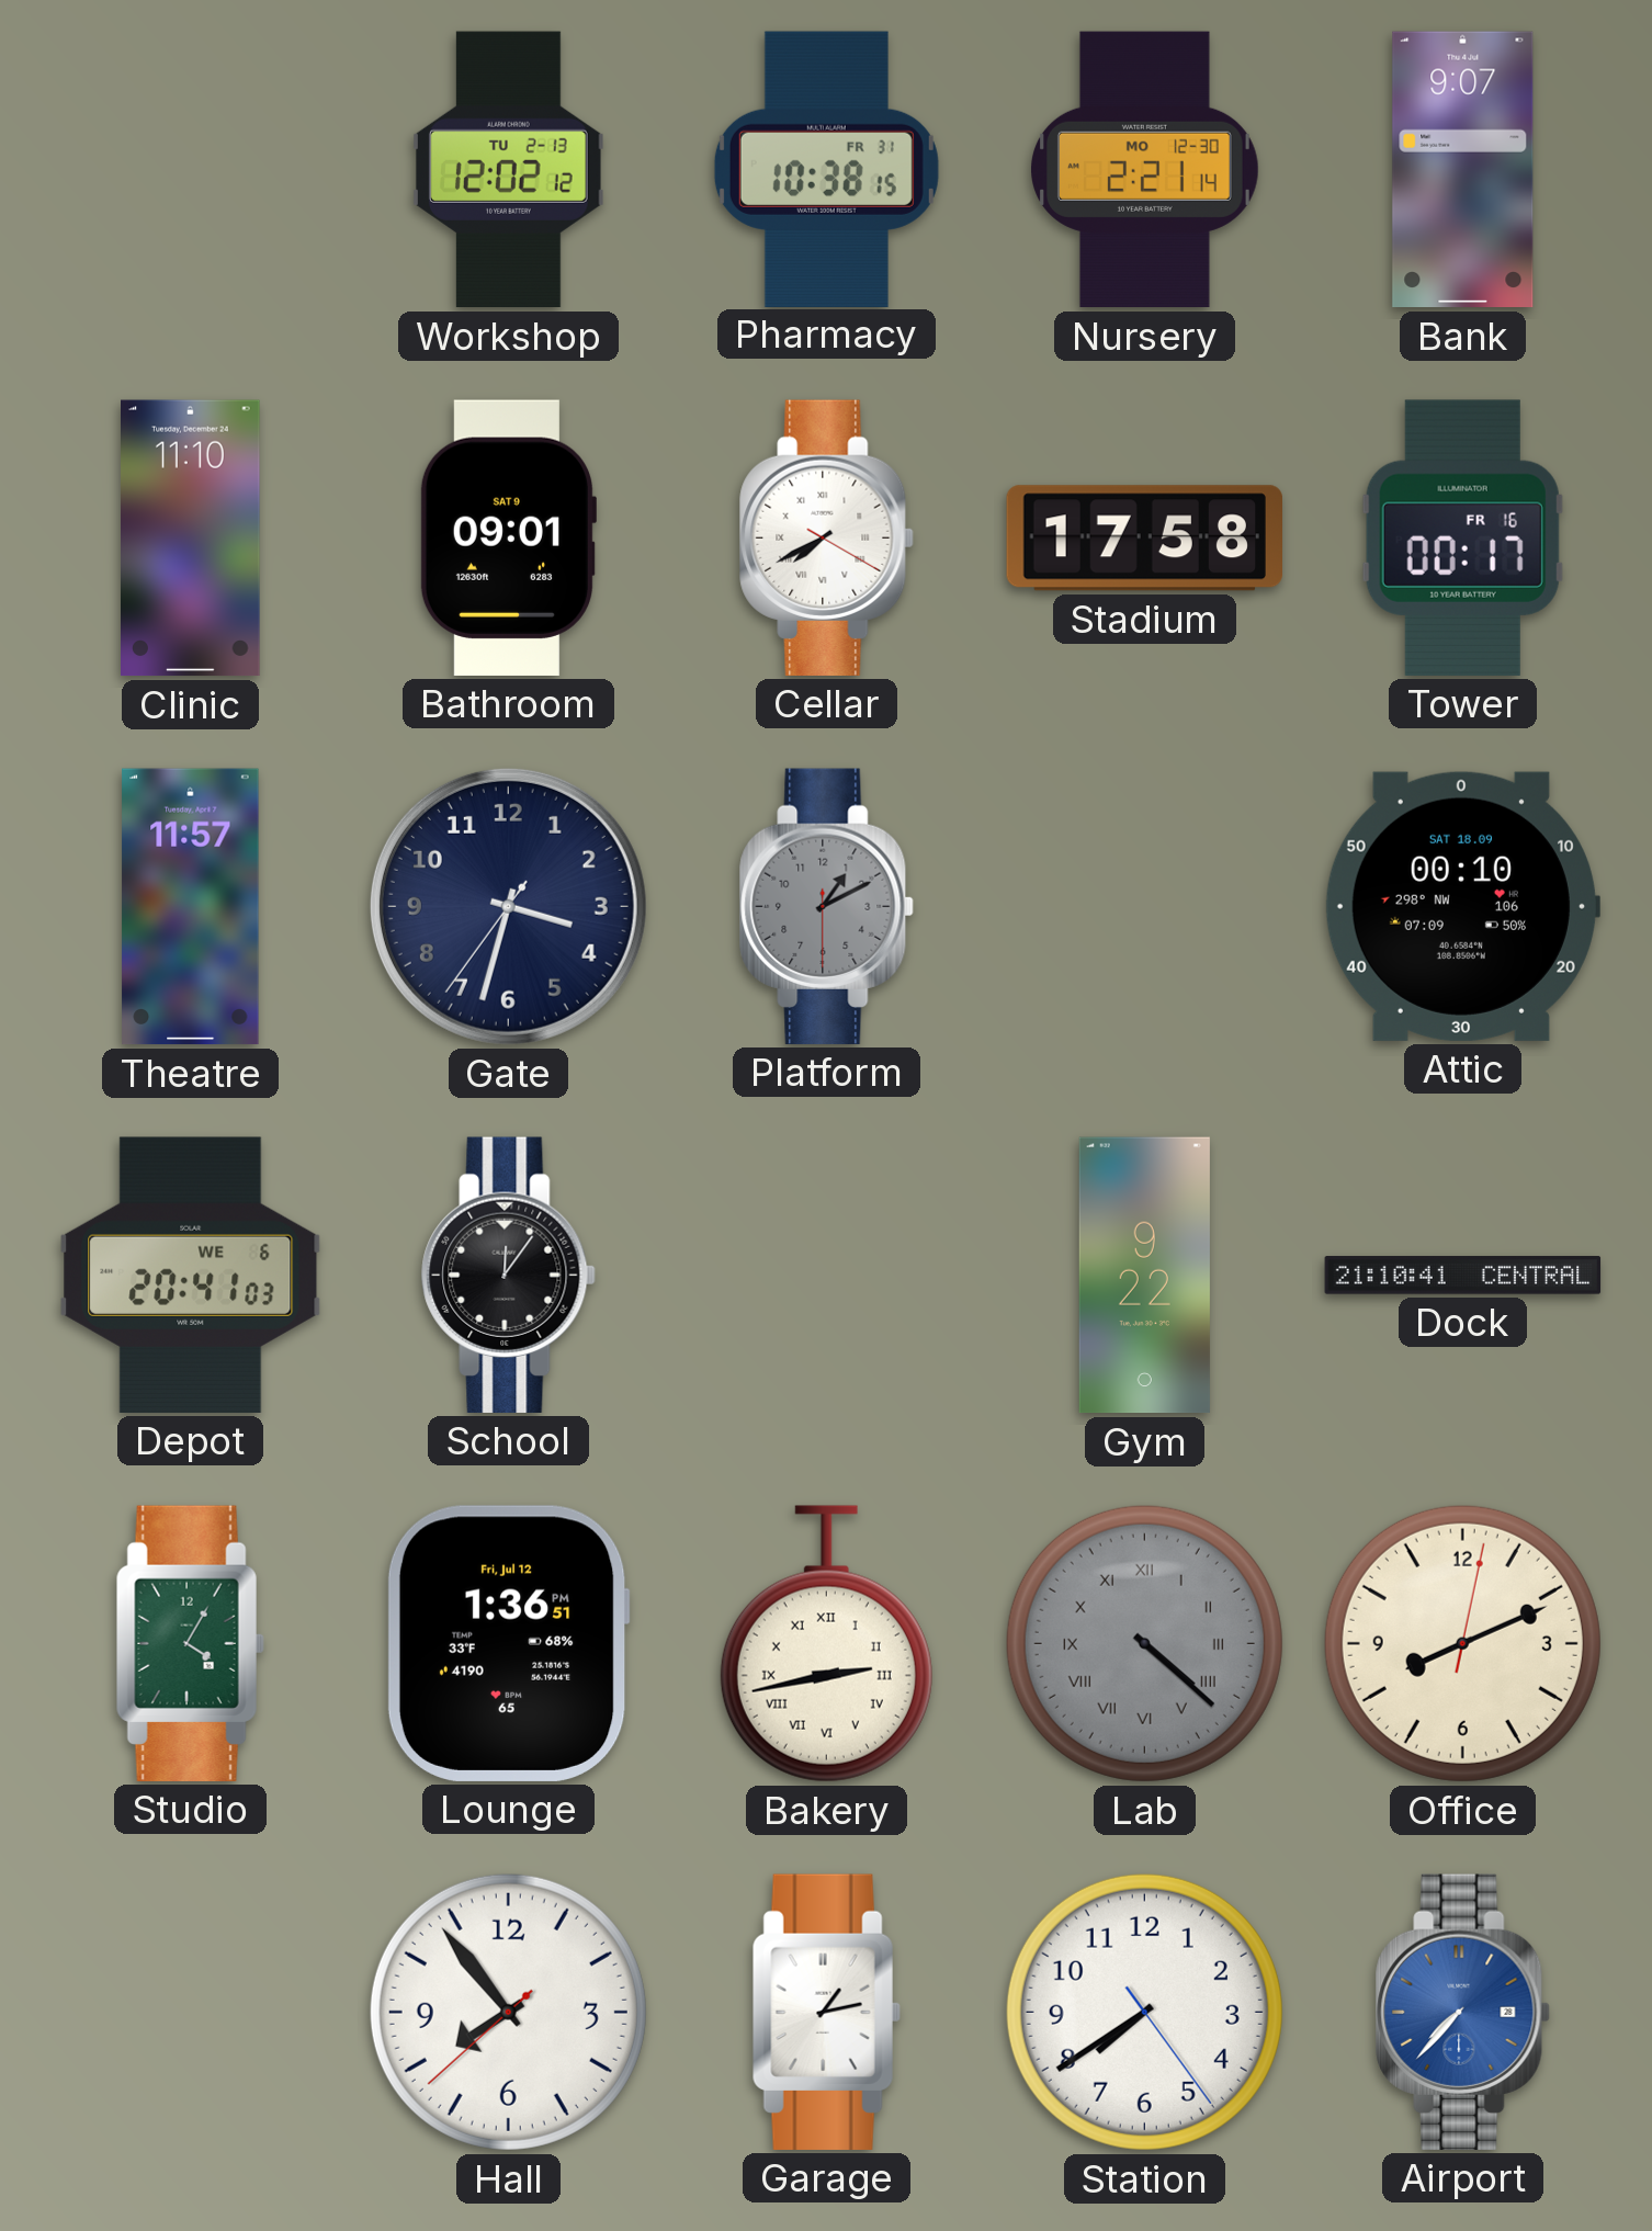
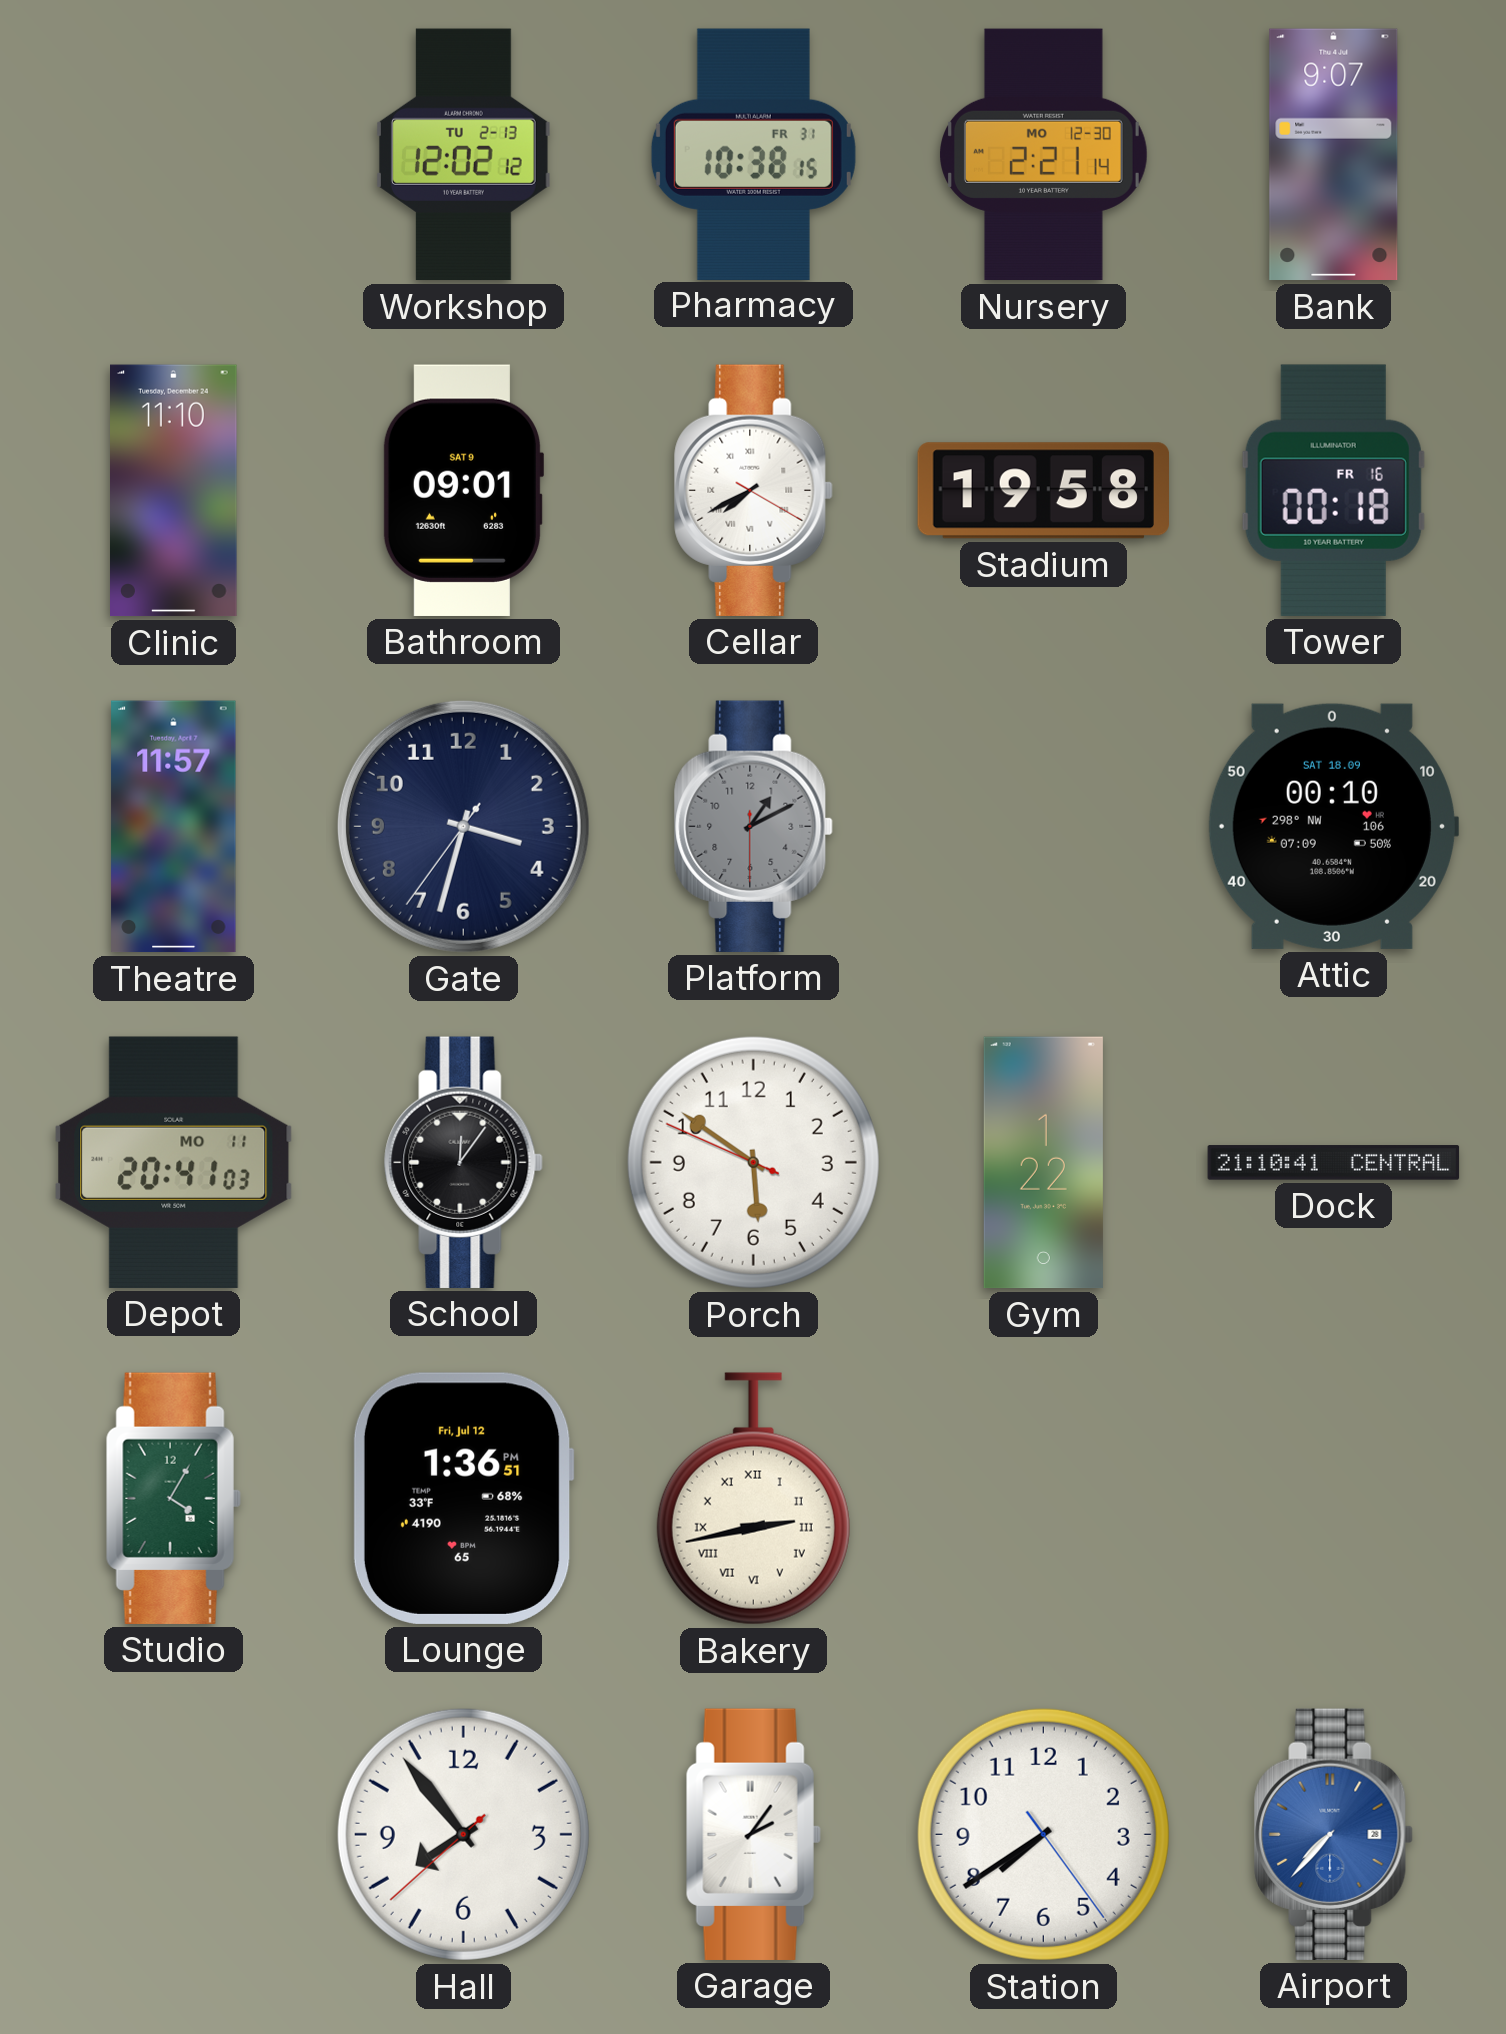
Stadium: 17:58 -> 19:58
Tower: 00:17 -> 00:18
Depot date: WE 6 -> MO 11
Porch: none -> 5:50
Gym: 9:22 -> 1:22
Lab: 4:22 -> none
Office: 8:11 -> none
Garage: 1:13 -> 2:06
